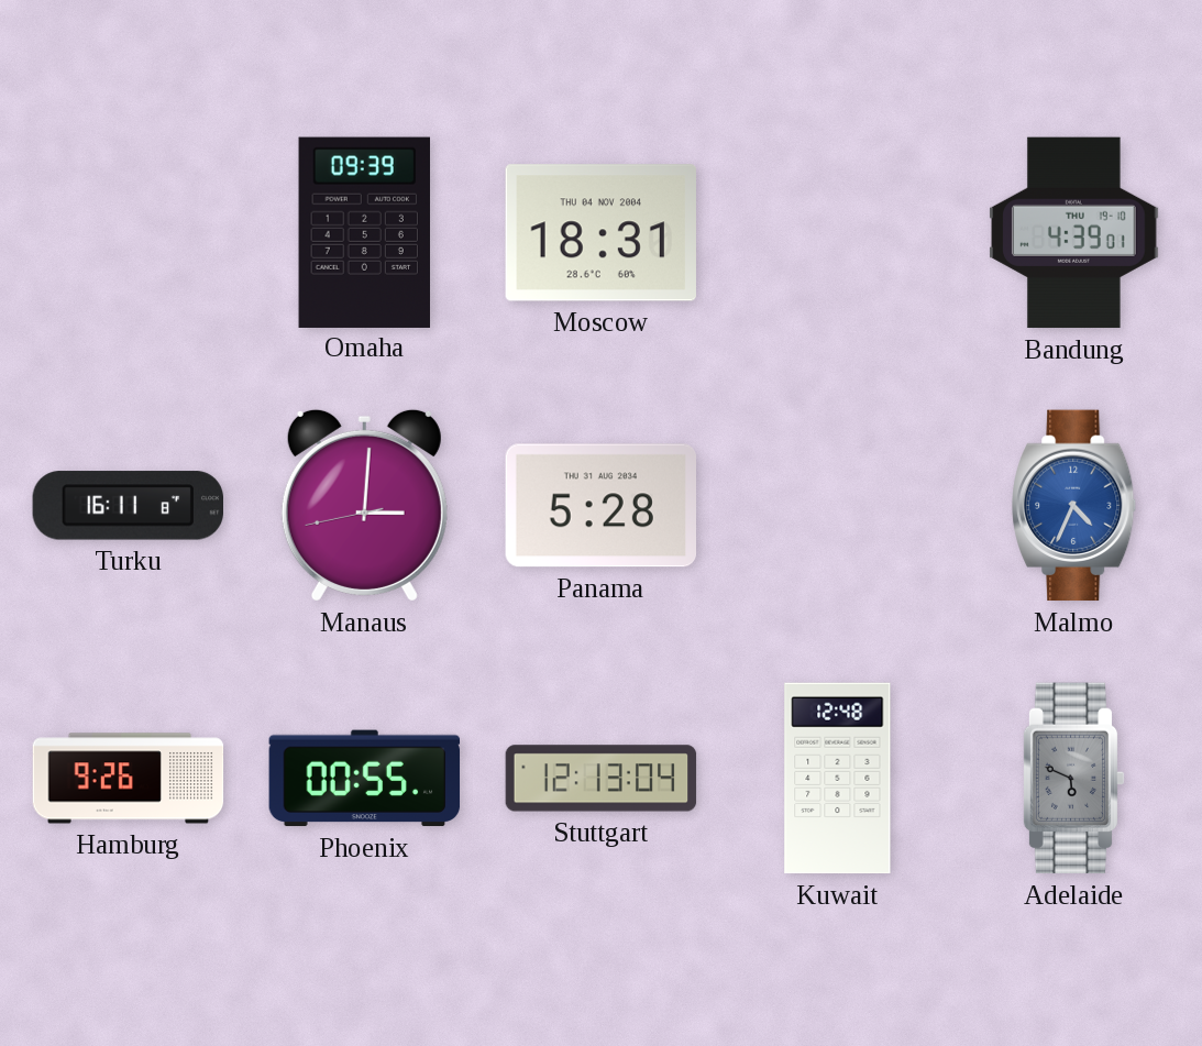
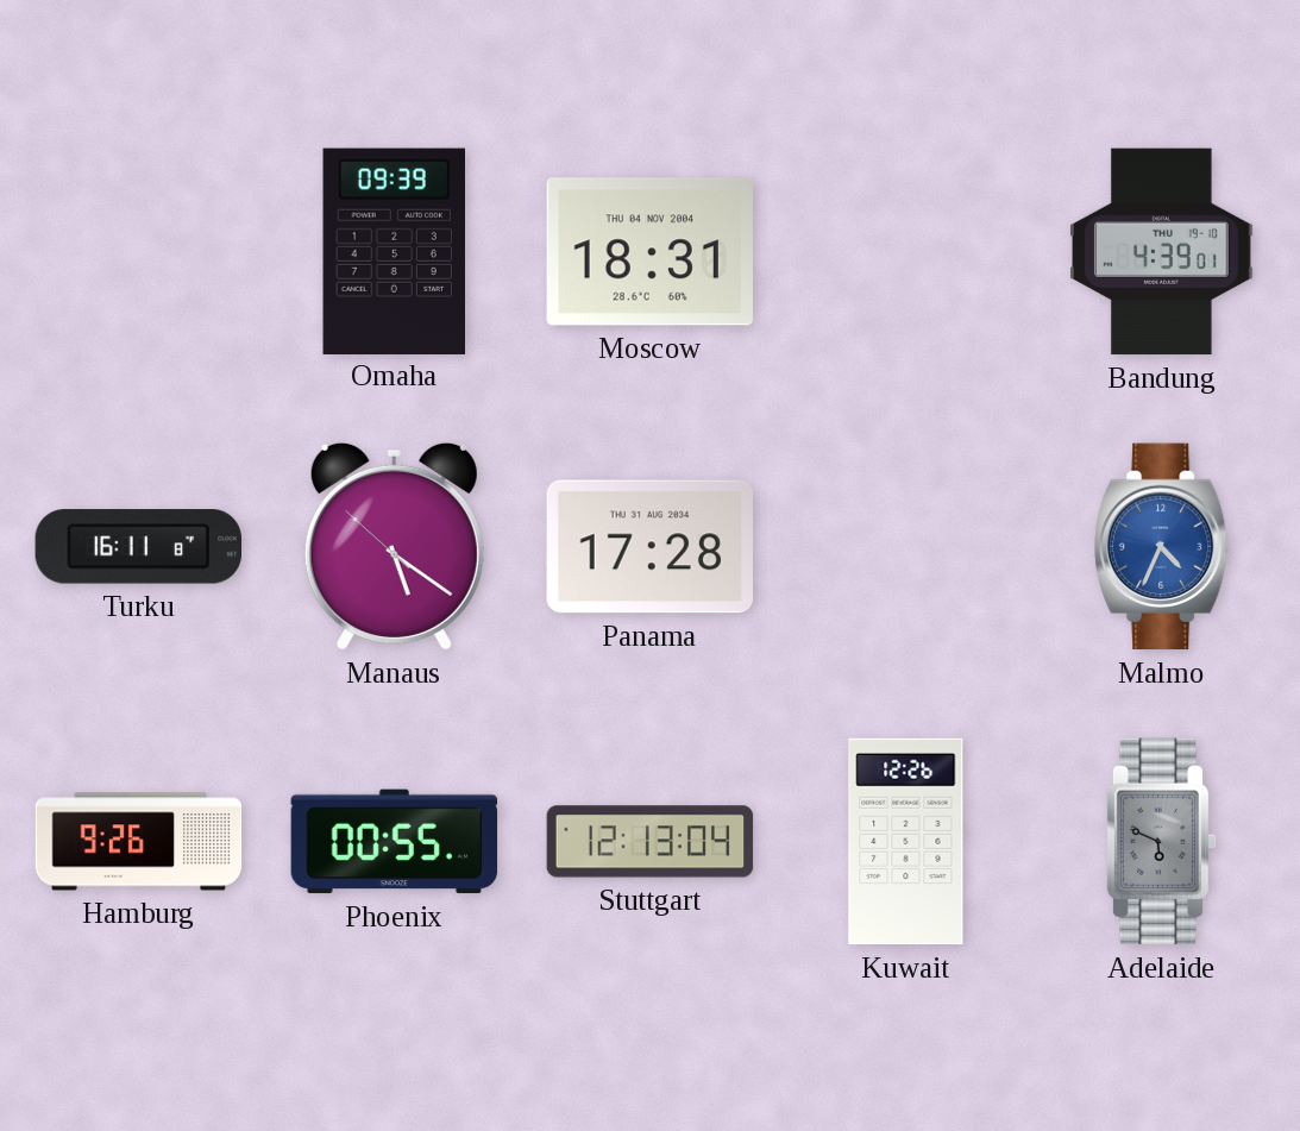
Manaus: 3:00 -> 5:20
Panama: 5:28 -> 17:28
Kuwait: 12:48 -> 12:26
